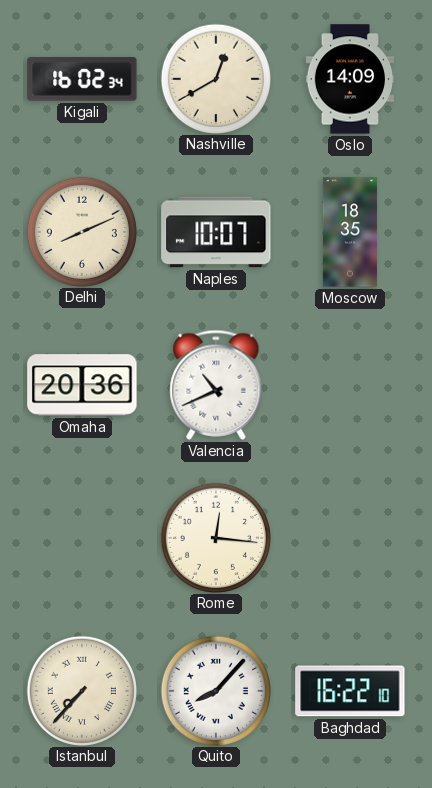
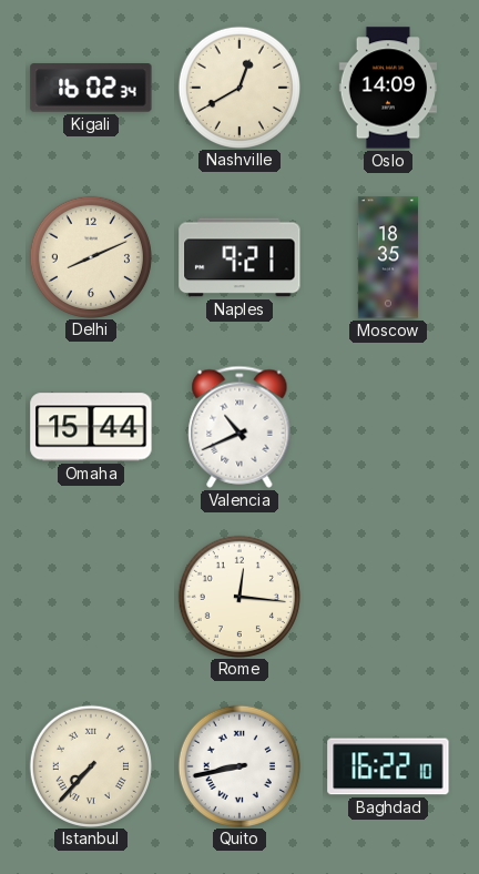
Naples: 10:07 -> 9:21
Omaha: 20:36 -> 15:44
Quito: 8:07 -> 8:43
